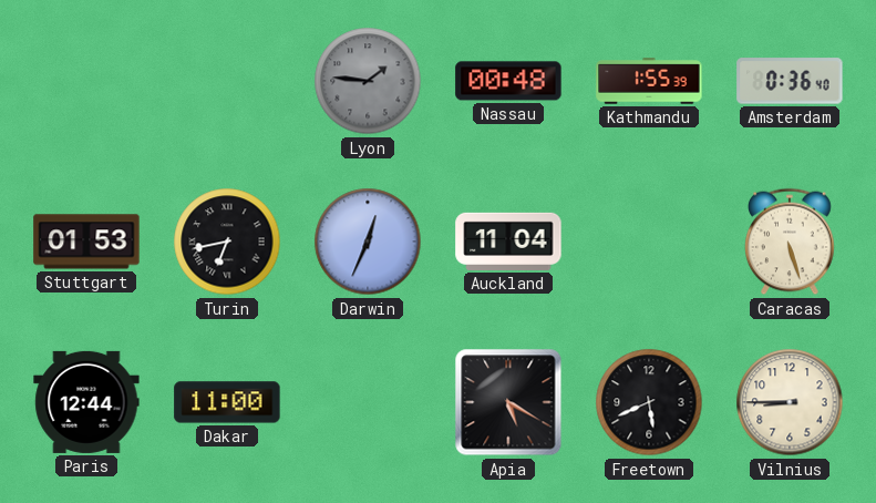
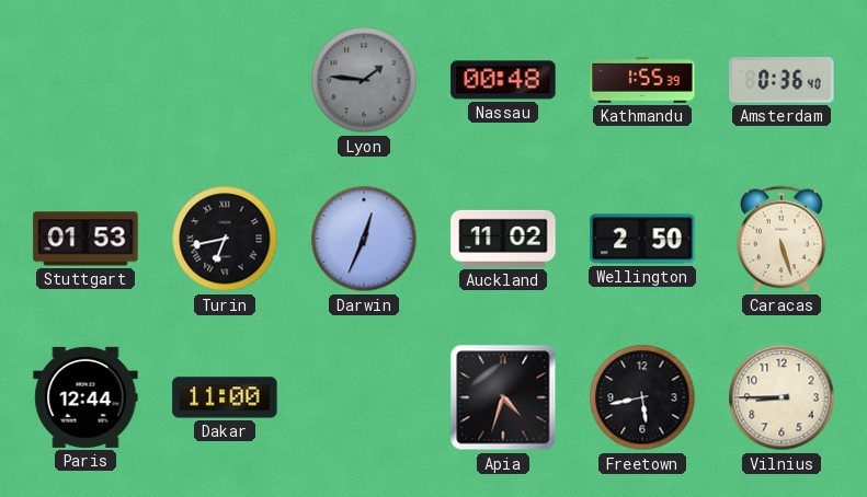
Auckland: 11:04 -> 11:02
Wellington: none -> 2:50
Apia: 5:20 -> 4:33
Freetown: 5:41 -> 5:43
